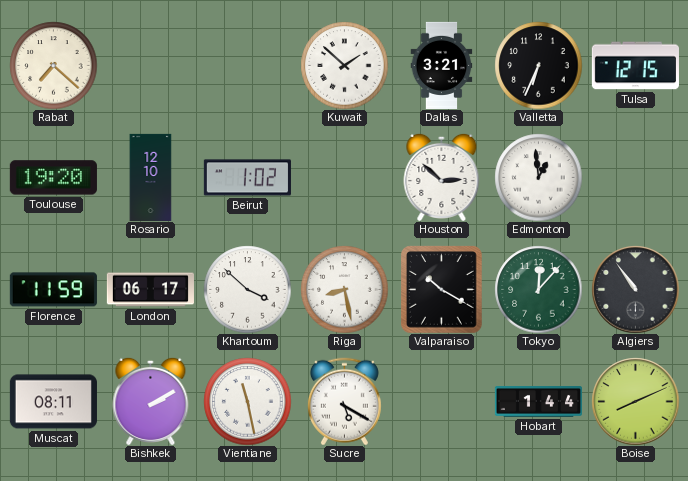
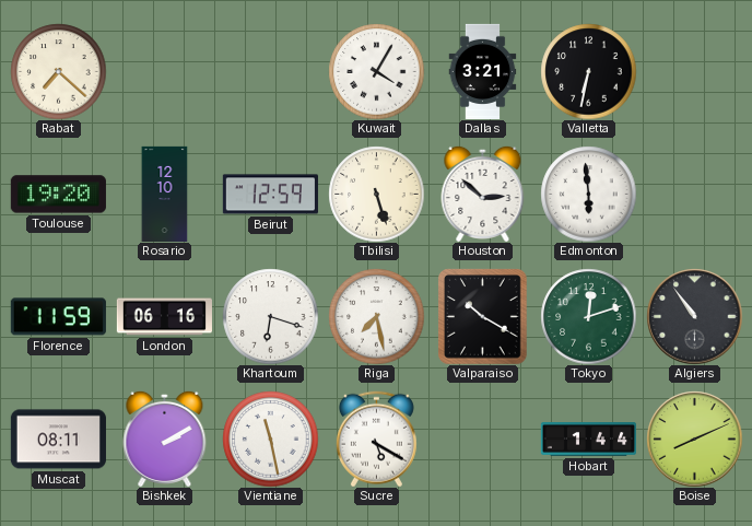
Kuwait: 1:52 -> 4:05
Valletta: 6:34 -> 6:32
Tulsa: 12:15 -> none
Beirut: 1:02 -> 12:59
Tbilisi: none -> 5:27
Edmonton: 12:59 -> 5:59
London: 06:17 -> 06:16
Khartoum: 3:52 -> 6:18
Riga: 8:28 -> 7:28
Tokyo: 12:07 -> 12:12
